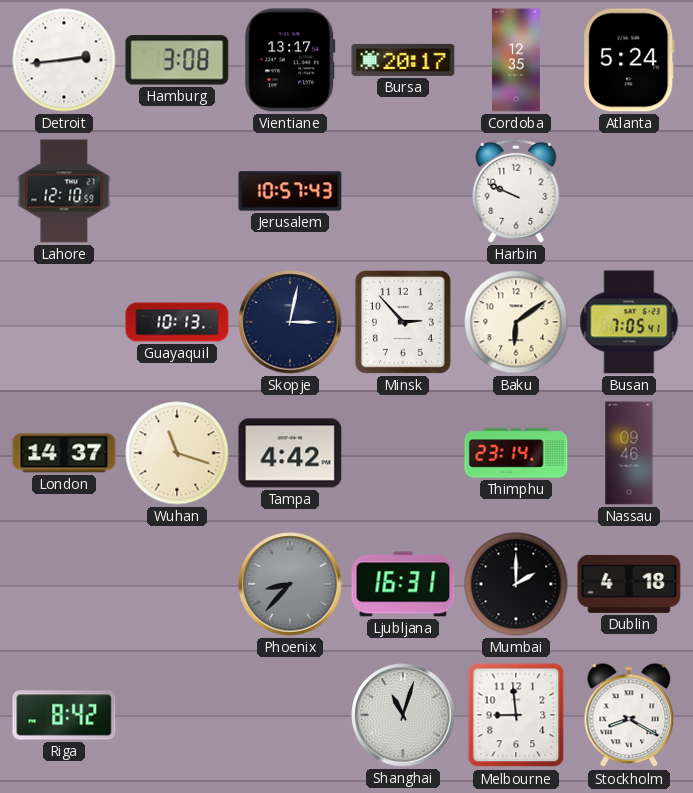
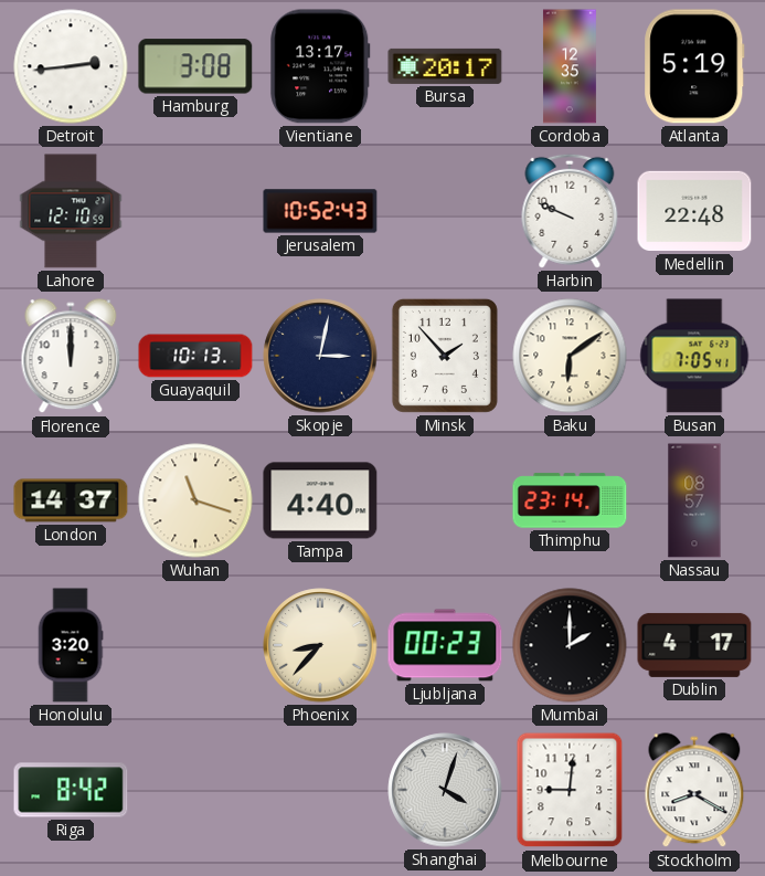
Atlanta: 5:24 -> 5:19
Jerusalem: 10:57 -> 10:52
Medellin: none -> 22:48
Florence: none -> 12:00
Minsk: 2:53 -> 1:53
Tampa: 4:42 -> 4:40
Nassau: 09:46 -> 08:57
Honolulu: none -> 3:20
Phoenix dial: grey -> cream
Ljubljana: 16:31 -> 00:23
Dublin: 4:18 -> 4:17
Shanghai: 11:03 -> 4:03
Melbourne: 8:59 -> 9:01
